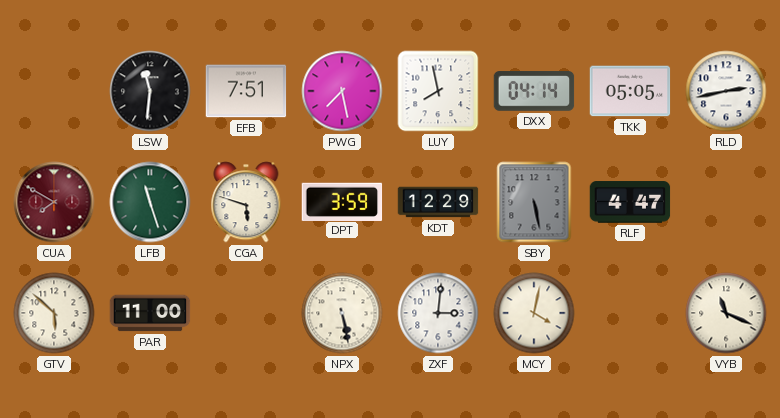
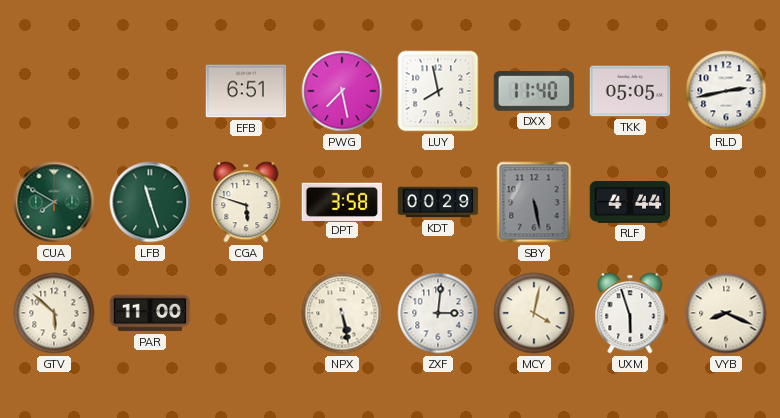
LSW: 11:31 -> none
EFB: 7:51 -> 6:51
DXX: 04:14 -> 11:40
CUA dial: burgundy -> green
DPT: 3:59 -> 3:58
KDT: 12:29 -> 00:29
RLF: 4:47 -> 4:44
UXM: none -> 5:57
VYB: 11:19 -> 8:19
